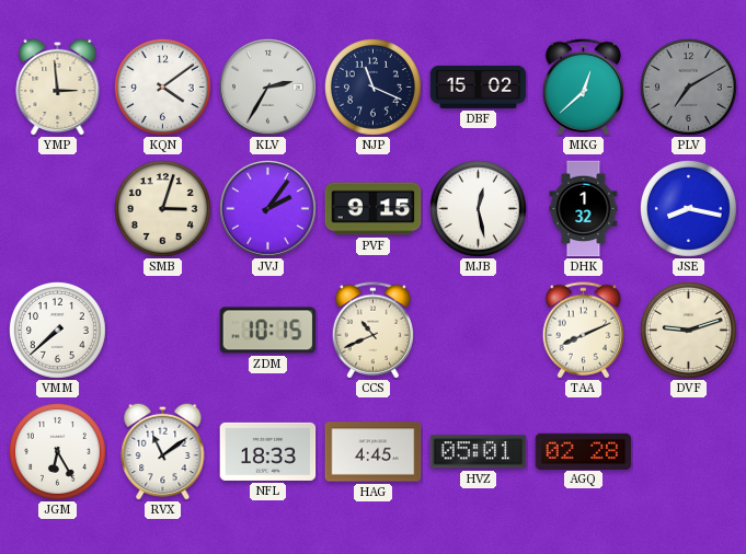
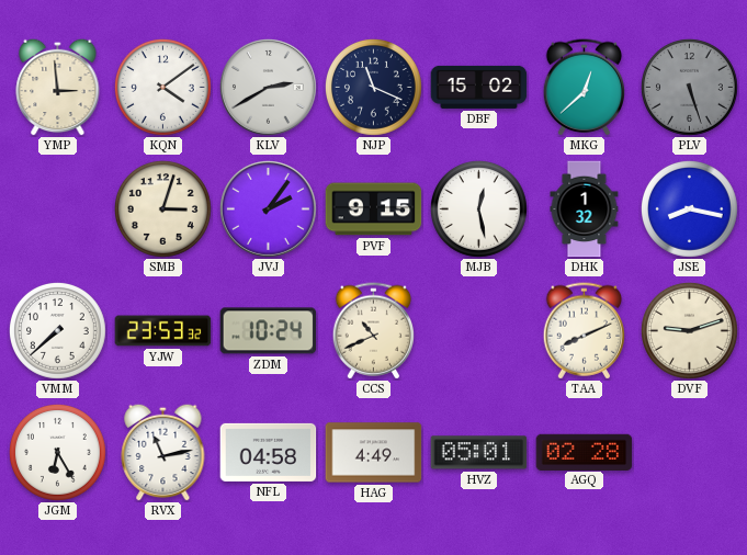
KLV: 2:35 -> 2:40
PLV: 7:10 -> 5:27
YJW: none -> 23:53
ZDM: 10:15 -> 10:24
RVX: 11:09 -> 11:13
NFL: 18:33 -> 04:58
HAG: 4:45 -> 4:49
